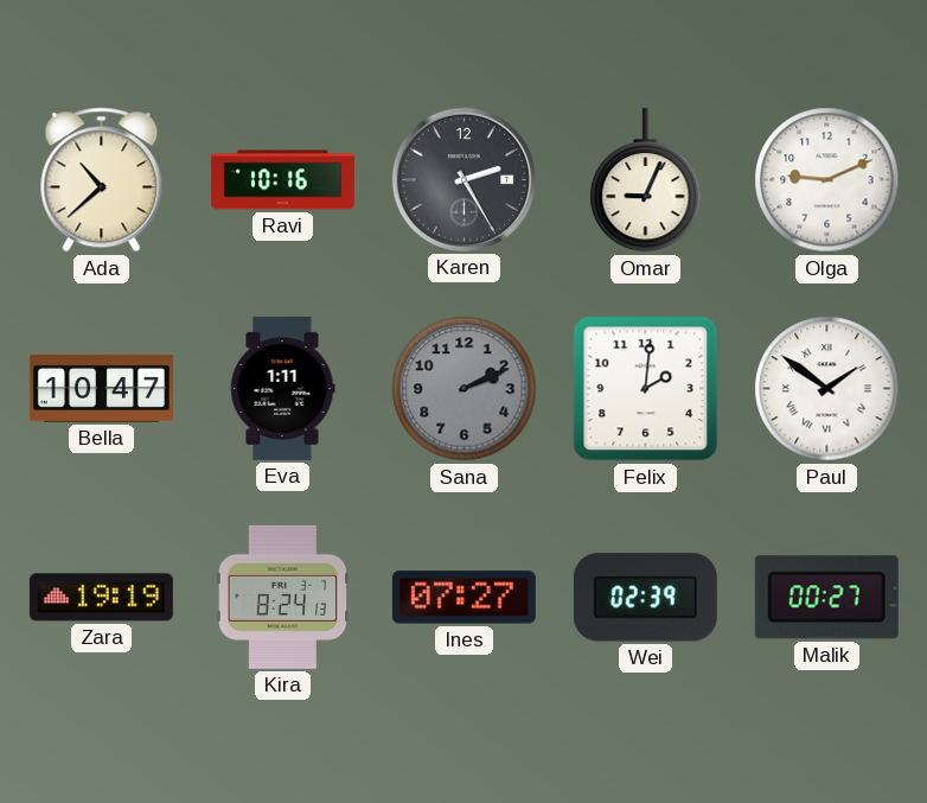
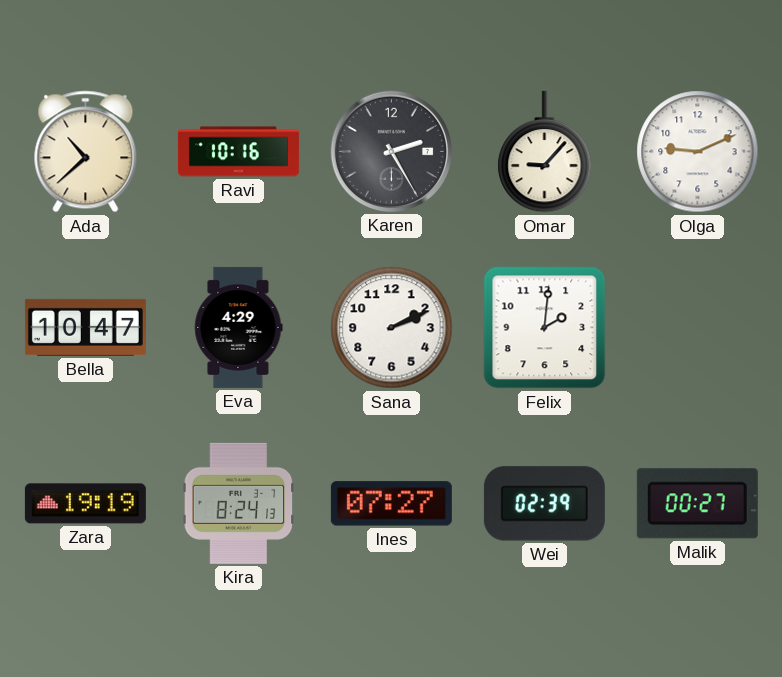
Omar: 9:04 -> 9:07
Eva: 1:11 -> 4:29
Sana dial: grey -> white
Paul: 1:51 -> none
